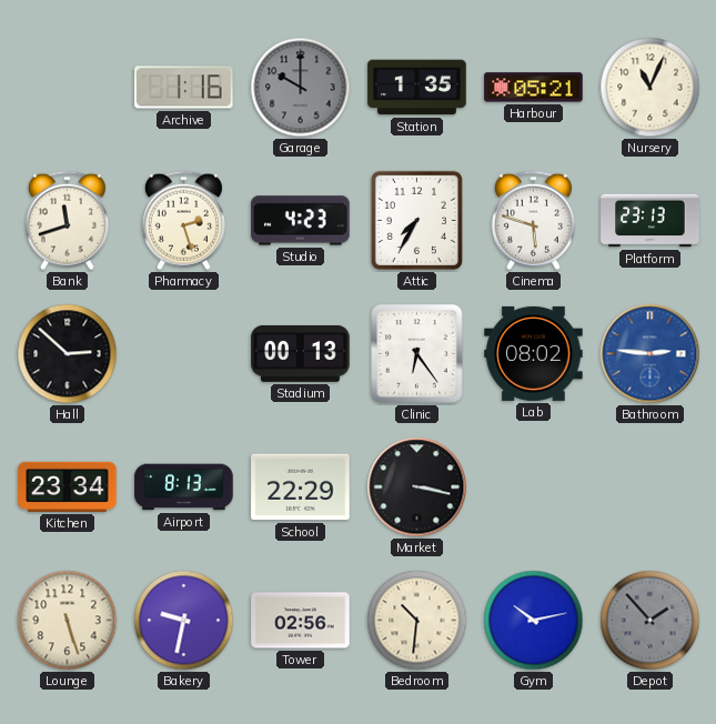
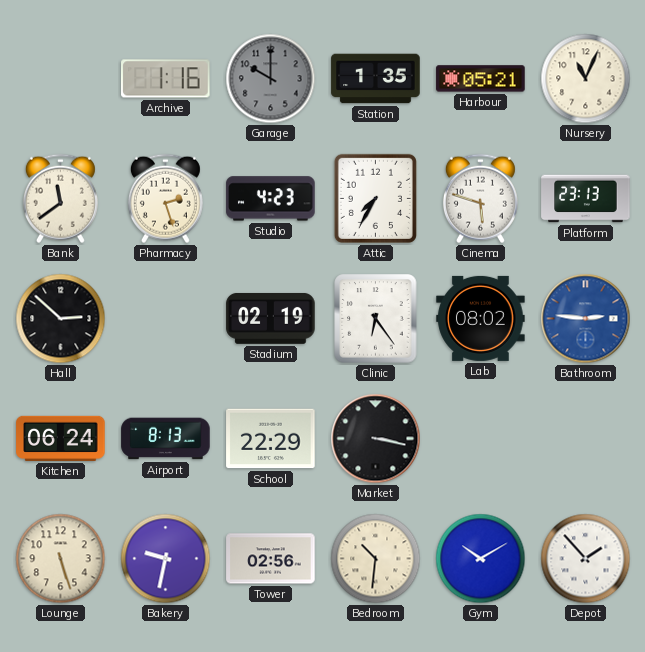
Bank: 11:42 -> 11:39
Stadium: 00:13 -> 02:19
Kitchen: 23:34 -> 06:24
Gym: 10:13 -> 10:10
Depot dial: grey -> white
